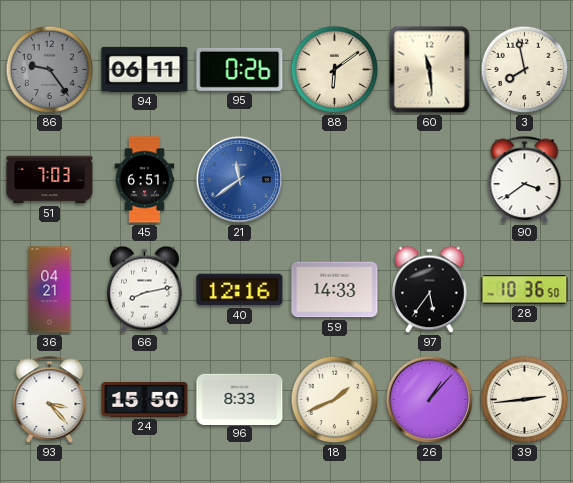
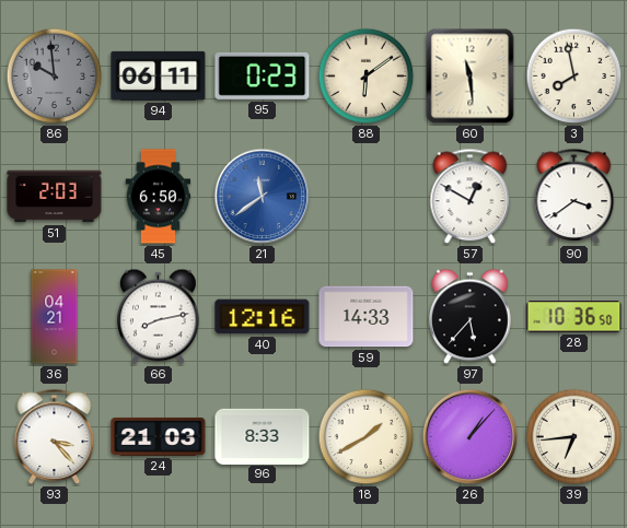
86: 9:24 -> 9:59
95: 0:26 -> 0:23
51: 7:03 -> 2:03
45: 6:51 -> 6:50
57: none -> 12:50
97: 5:36 -> 5:37
24: 15:50 -> 21:03
18: 1:41 -> 1:40
39: 2:44 -> 6:44
